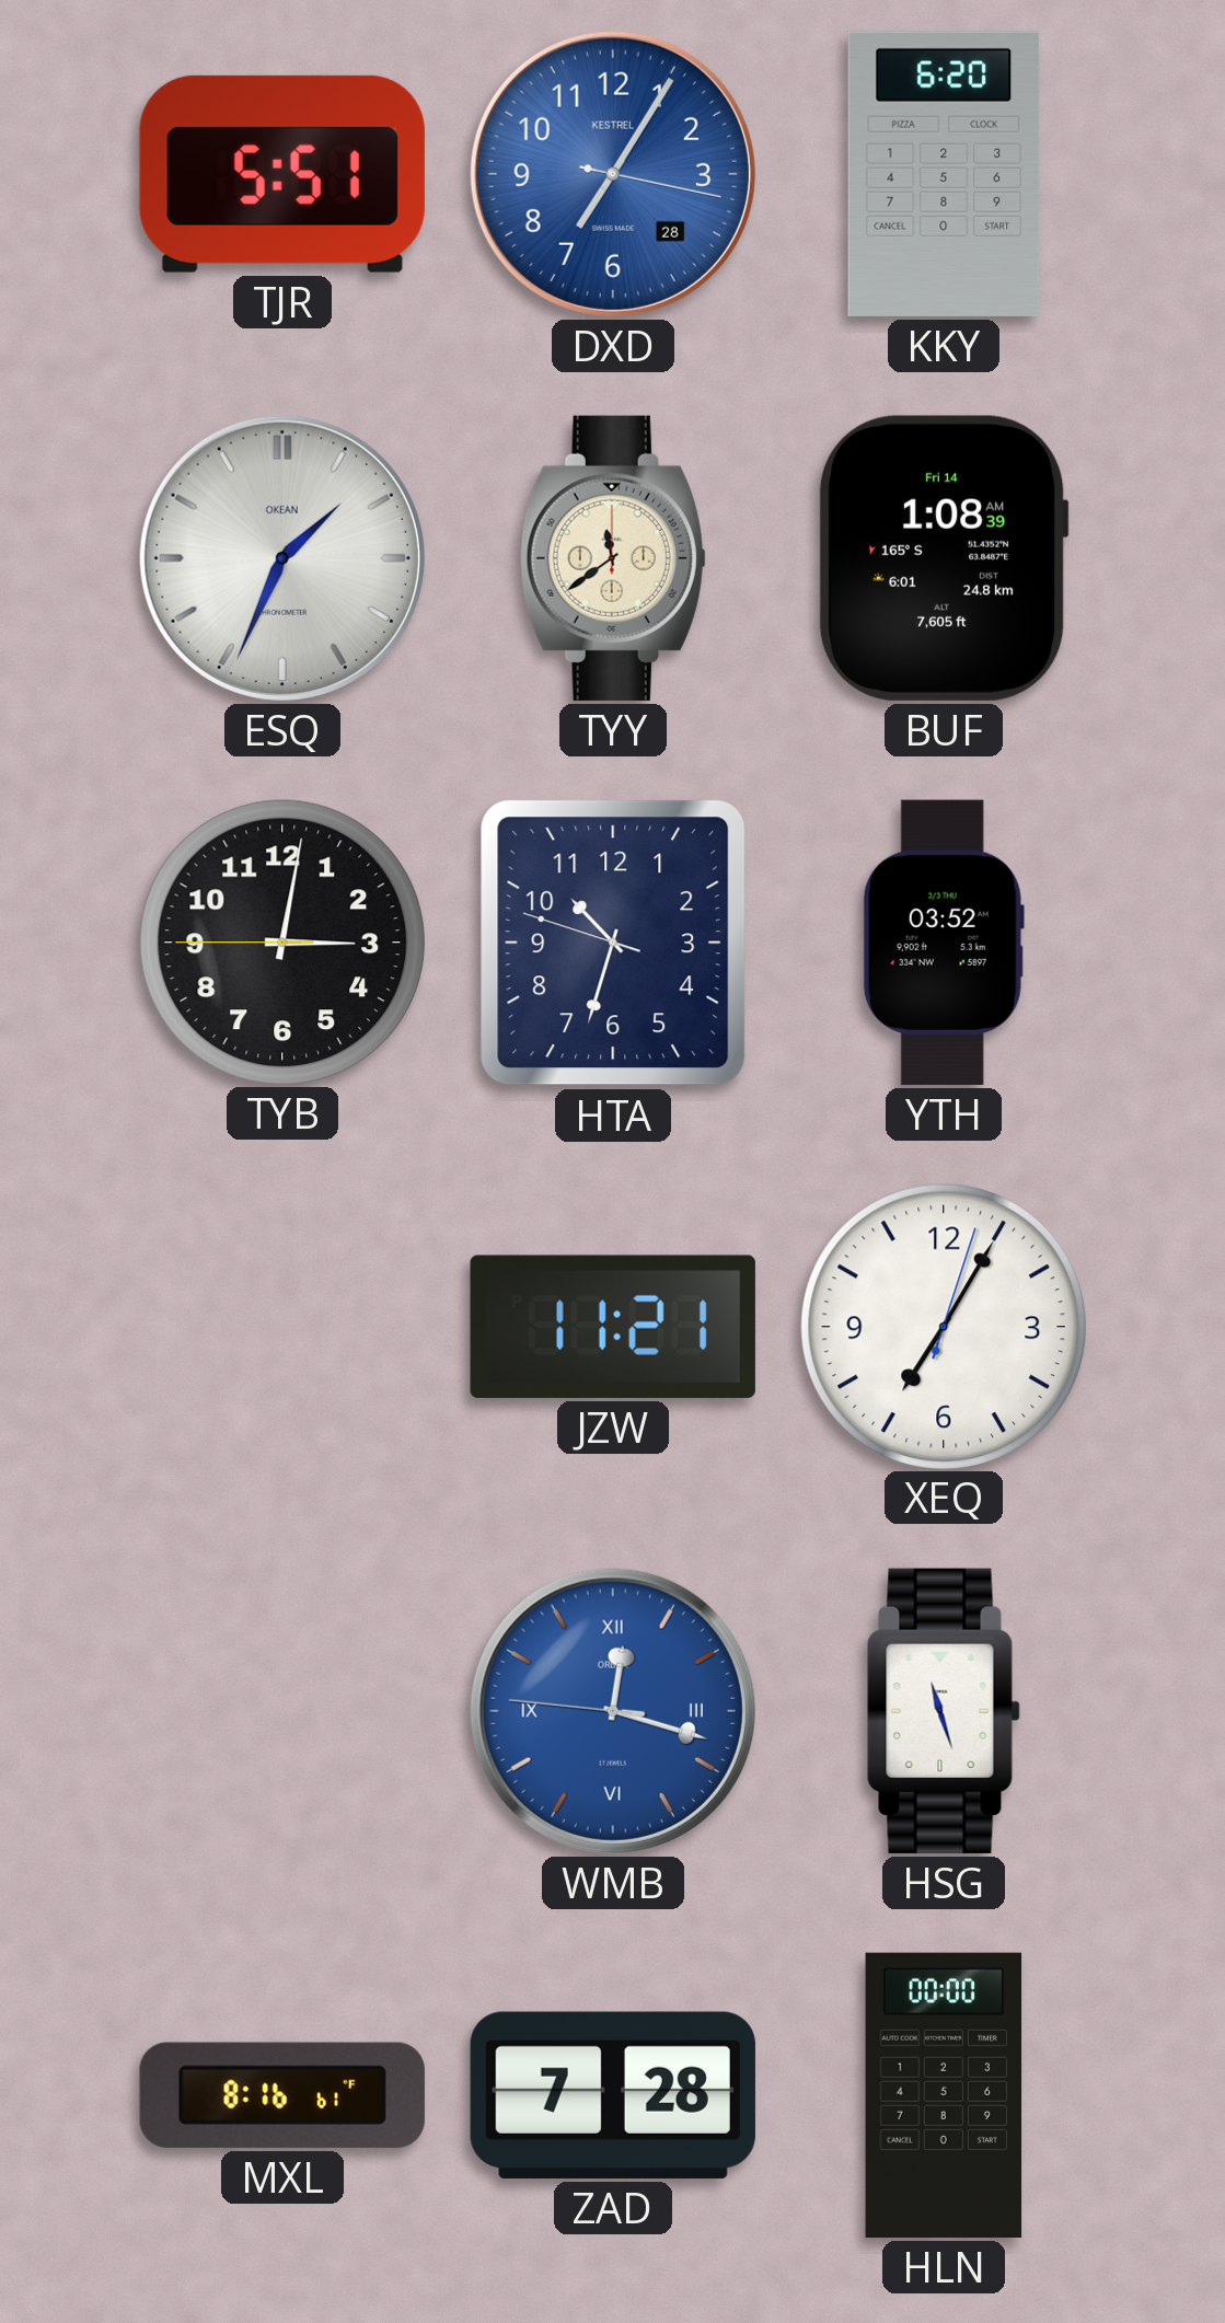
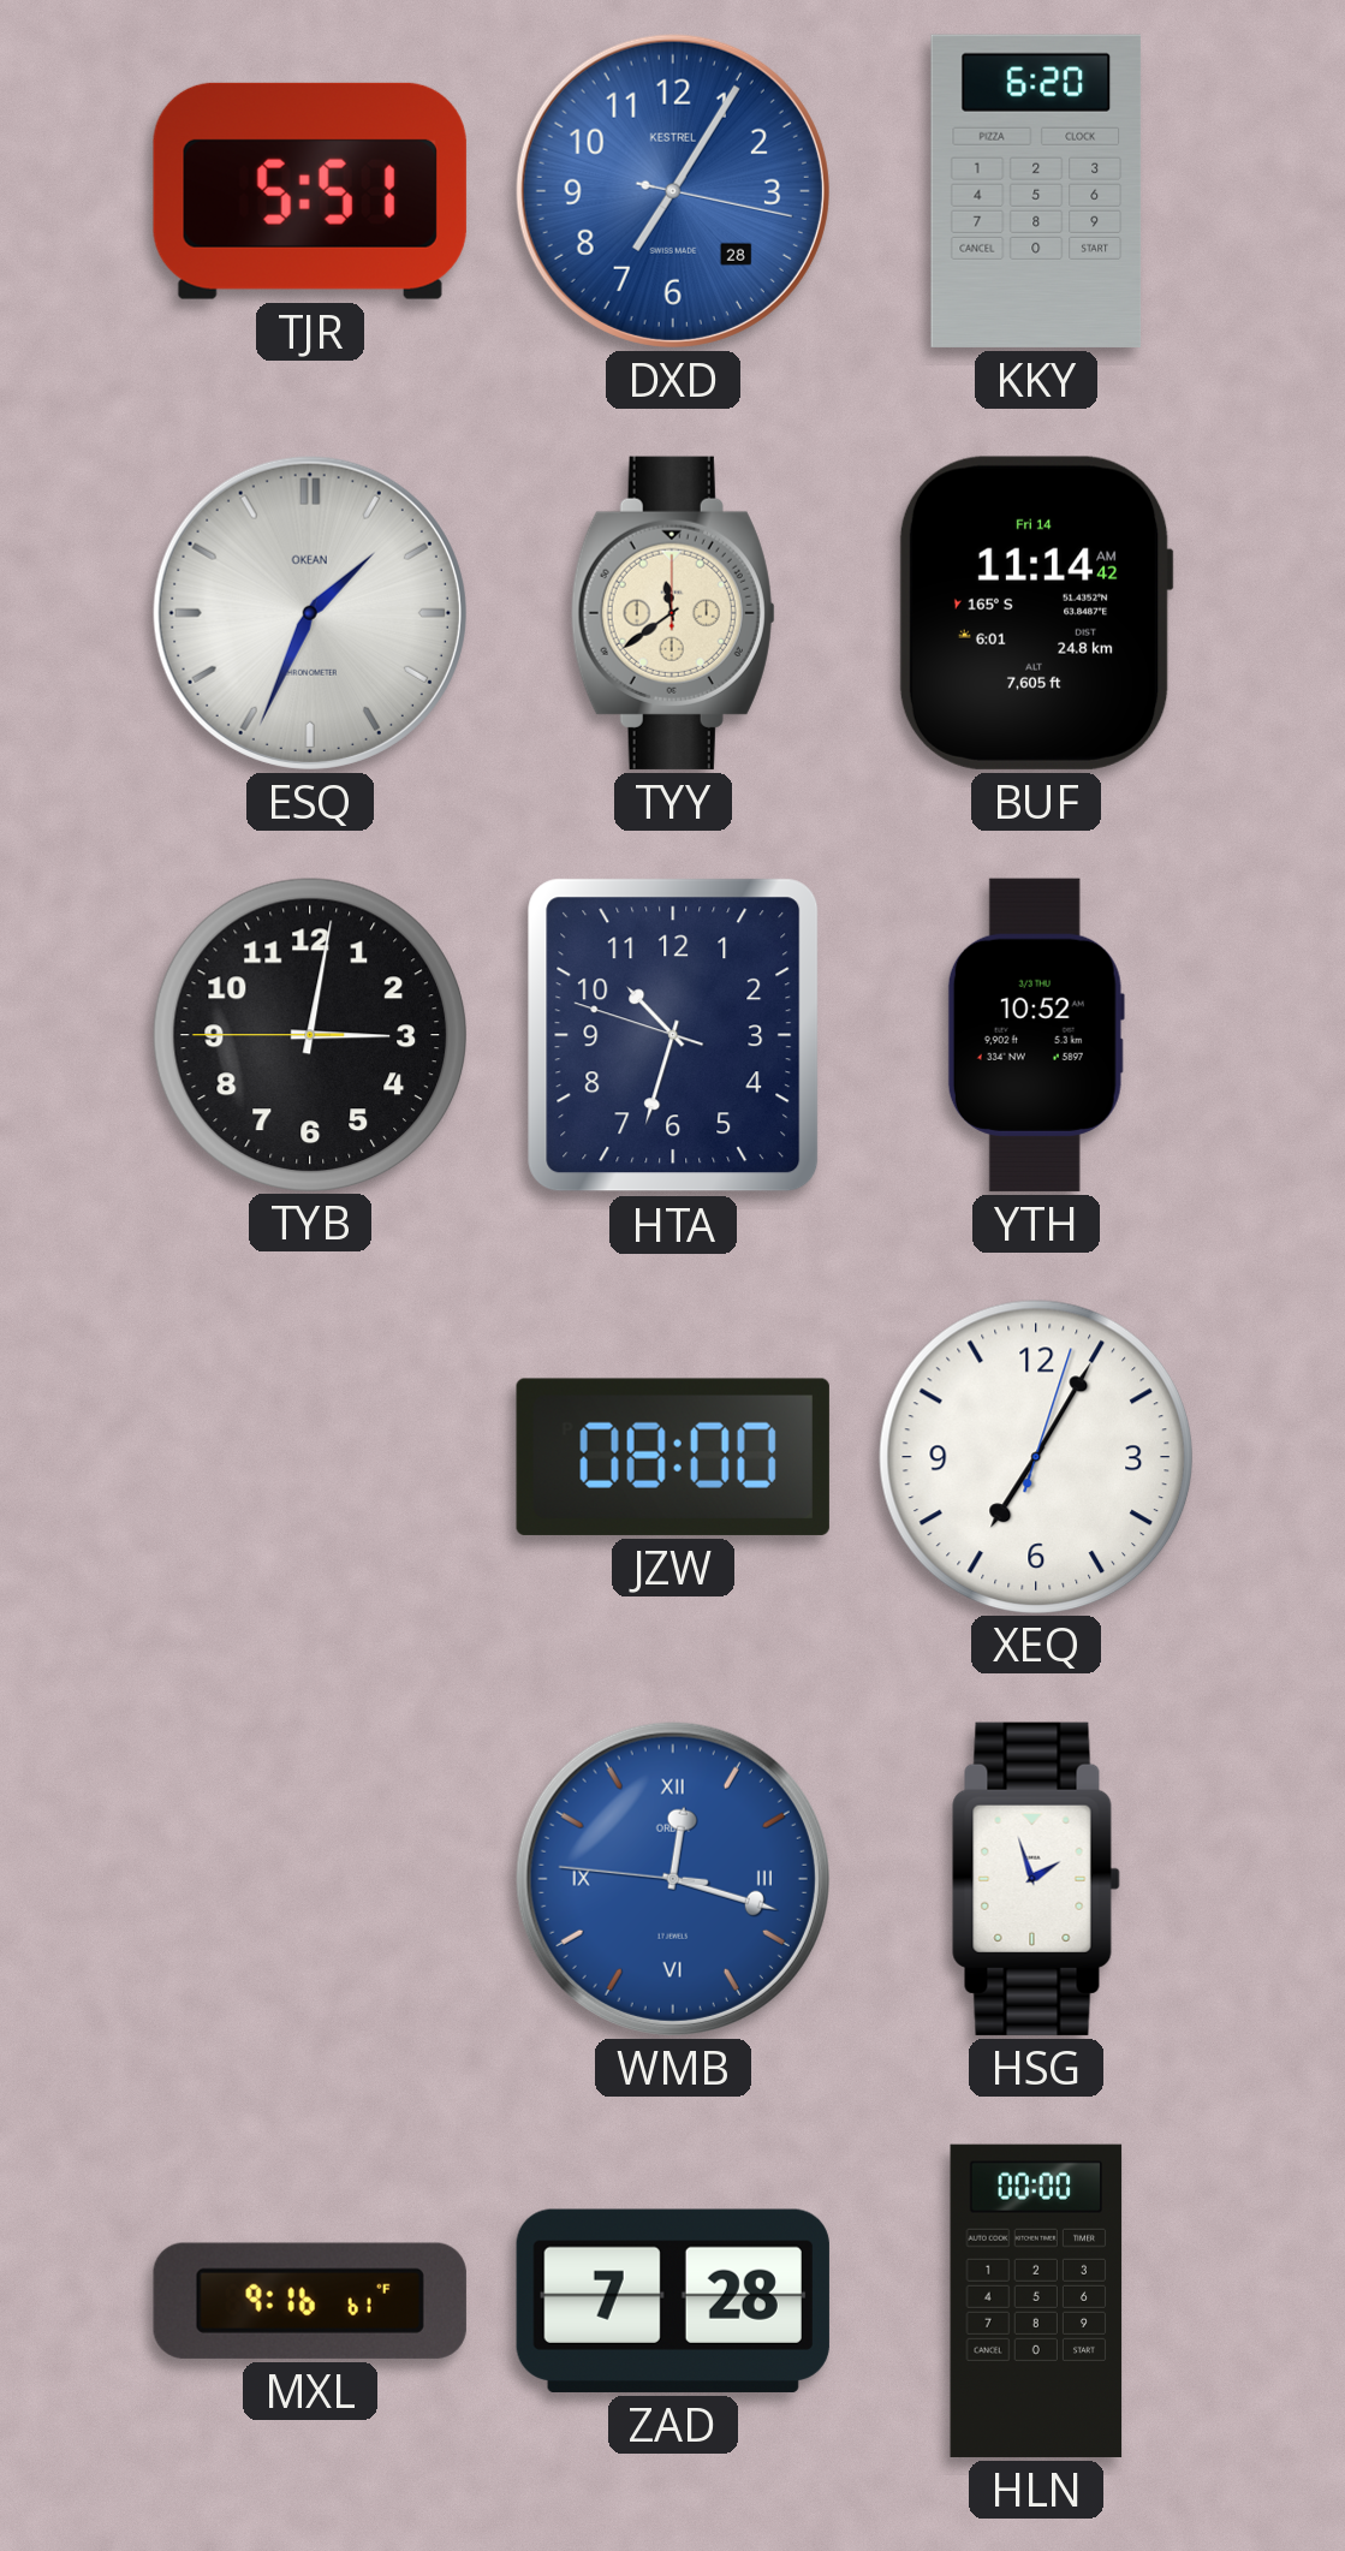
BUF: 1:08 -> 11:14
YTH: 03:52 -> 10:52
JZW: 11:21 -> 08:00
HSG: 11:27 -> 1:57
MXL: 8:16 -> 9:16
